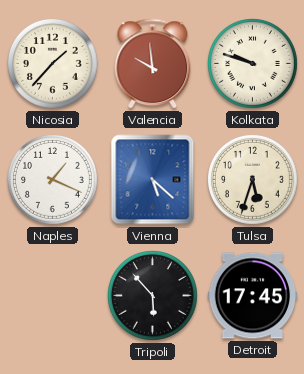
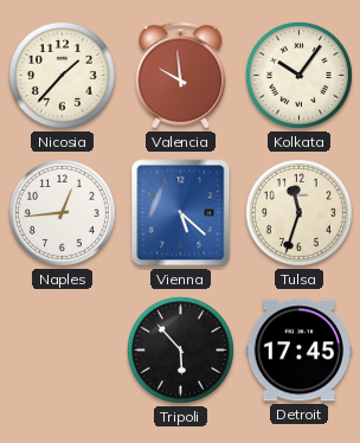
Kolkata: 9:48 -> 10:06
Naples: 1:19 -> 12:44
Tulsa: 5:33 -> 11:33
